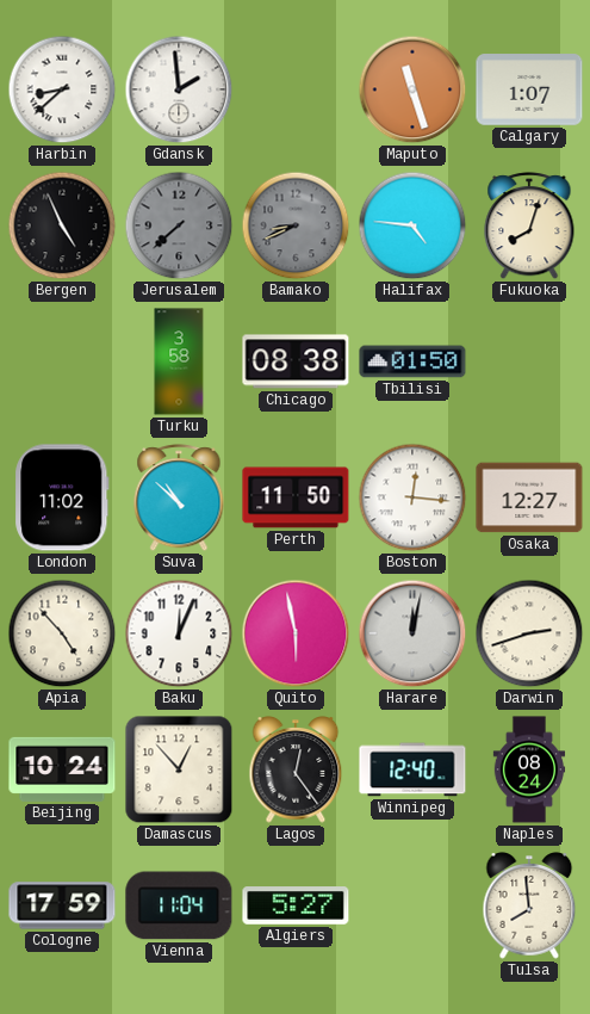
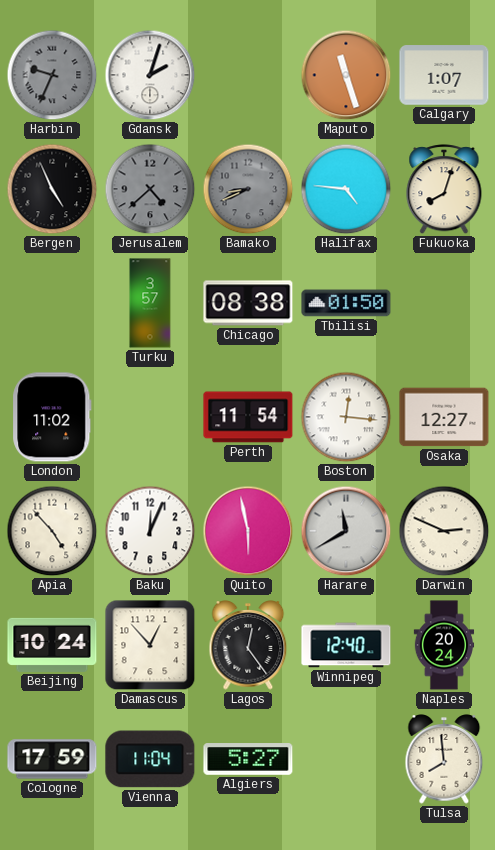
Harbin: 8:38 -> 9:34
Harbin dial: white -> grey
Gdansk: 1:59 -> 2:03
Jerusalem: 7:38 -> 4:38
Turku: 3:58 -> 3:57
Suva: 10:52 -> none
Perth: 11:50 -> 11:54
Harare: 12:02 -> 11:40
Darwin: 2:42 -> 2:49
Naples: 08:24 -> 20:24
